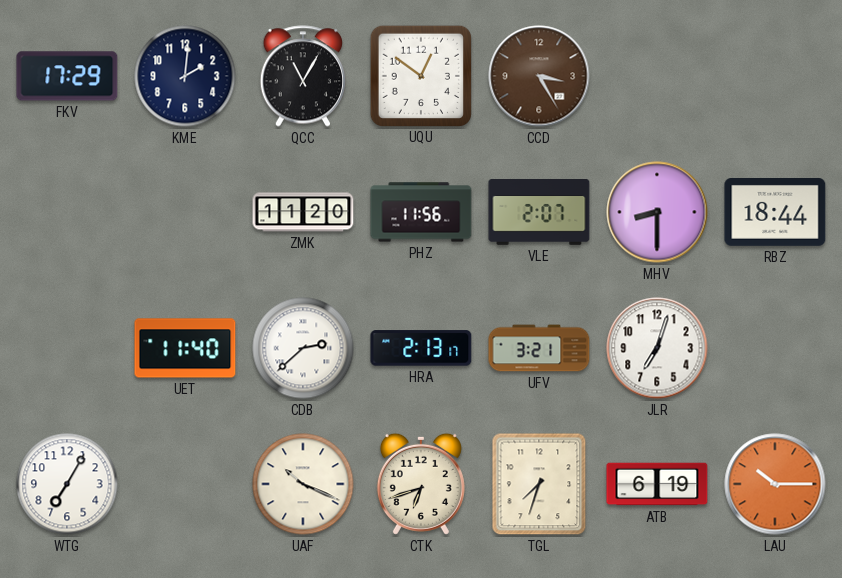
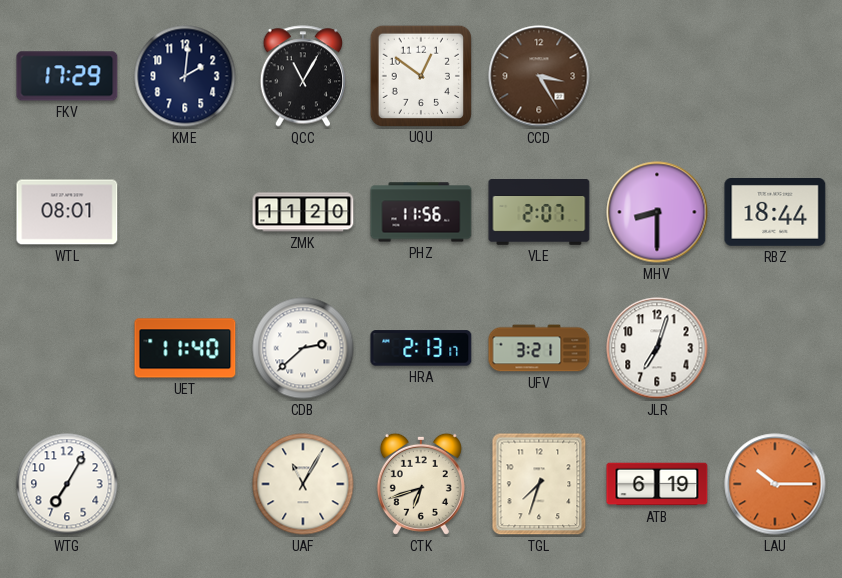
WTL: none -> 08:01
UAF: 10:19 -> 11:05
